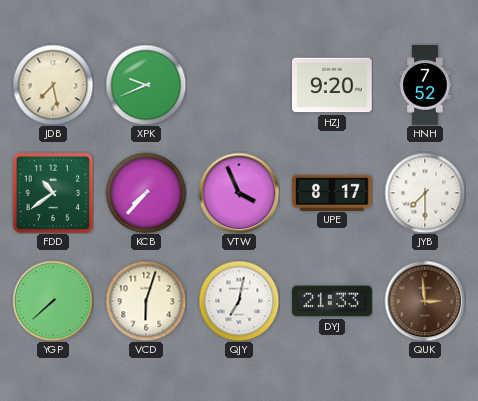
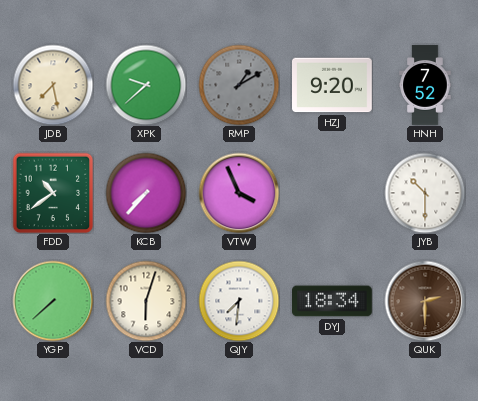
XPK: 9:41 -> 9:38
RMP: none -> 1:10
UPE: 8:17 -> none
JYB: 7:30 -> 10:30
QJY: 7:02 -> 7:31
DYJ: 21:33 -> 18:34
QUK: 2:59 -> 2:30
